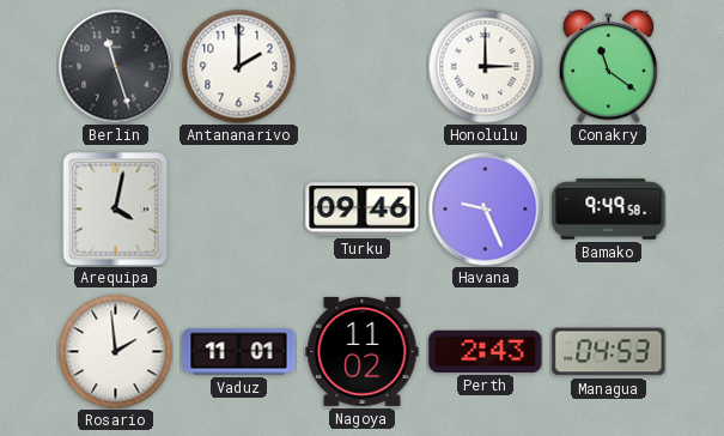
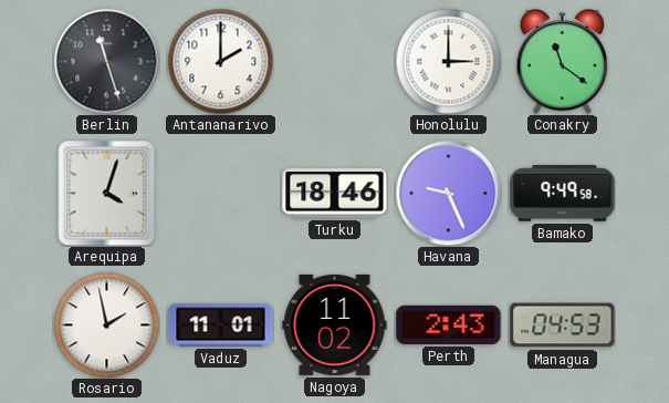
Arequipa: 4:02 -> 4:03
Turku: 09:46 -> 18:46
Rosario: 1:59 -> 1:58
